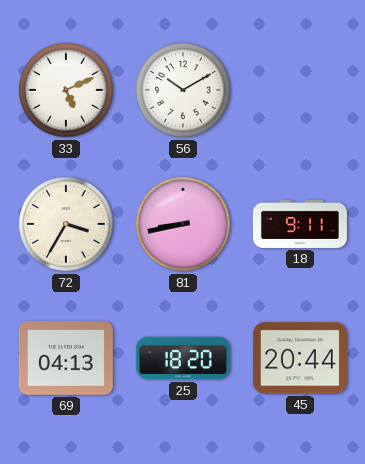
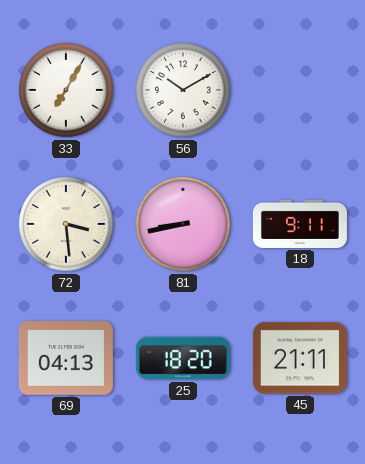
33: 5:11 -> 7:05
72: 3:35 -> 3:29
45: 20:44 -> 21:11
